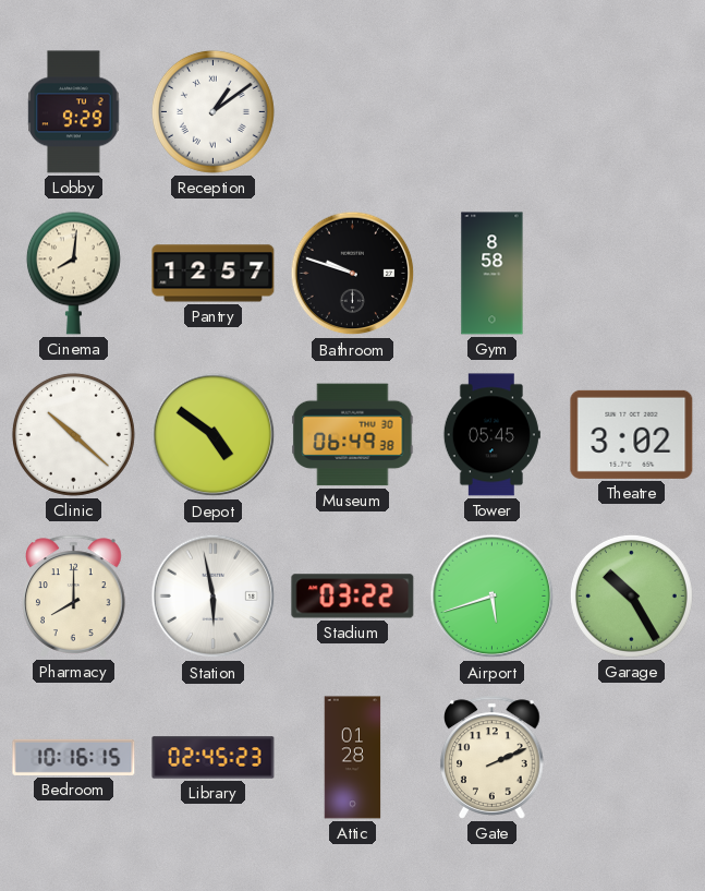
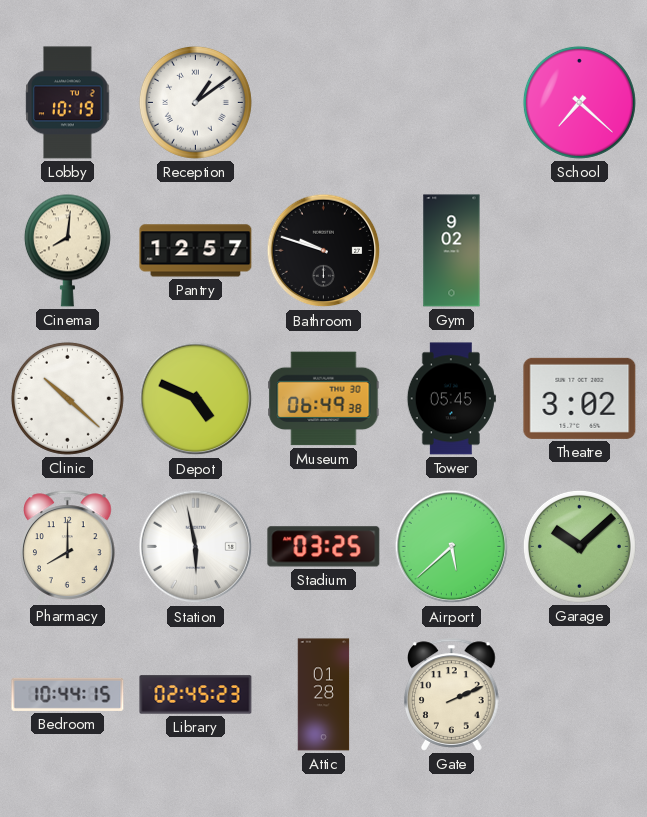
Lobby: 9:29 -> 10:19
School: none -> 7:22
Gym: 8:58 -> 9:02
Depot: 4:51 -> 4:49
Stadium: 03:22 -> 03:25
Airport: 5:42 -> 5:38
Garage: 10:25 -> 10:08
Bedroom: 10:16 -> 10:44
